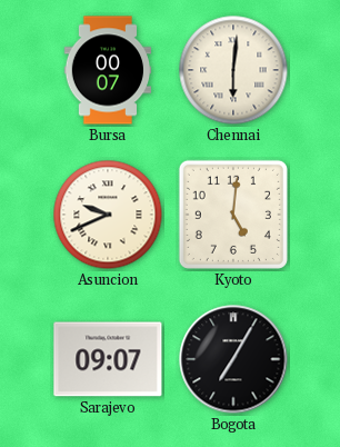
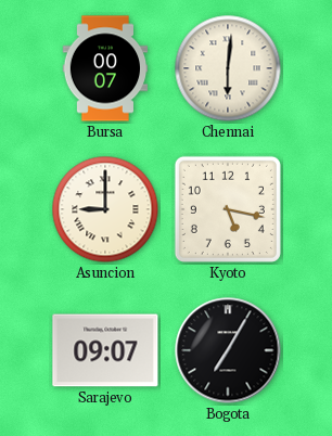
Asuncion: 9:41 -> 9:00
Kyoto: 5:01 -> 5:17
